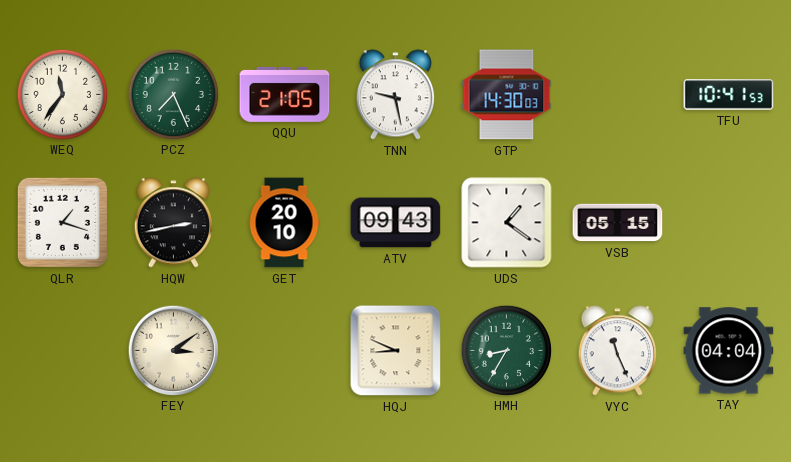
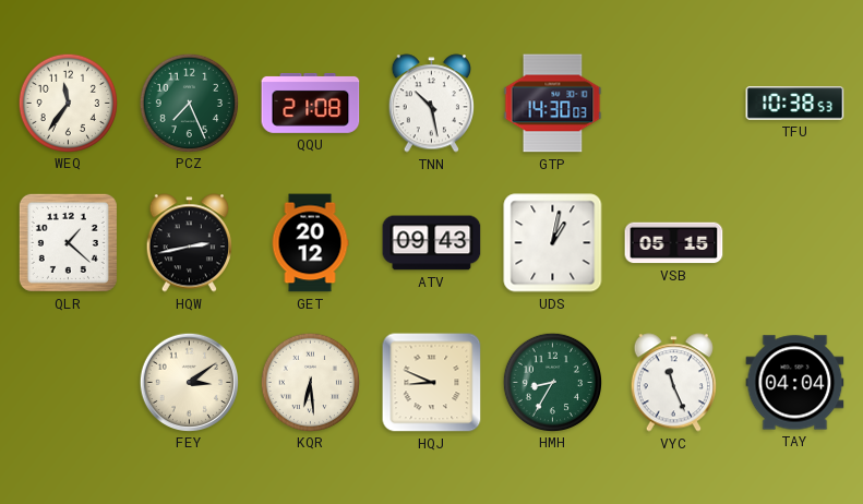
QQU: 21:05 -> 21:08
TNN: 9:28 -> 10:28
TFU: 10:41 -> 10:38
QLR: 1:18 -> 1:22
GET: 20:10 -> 20:12
UDS: 1:21 -> 1:02
KQR: none -> 6:29
